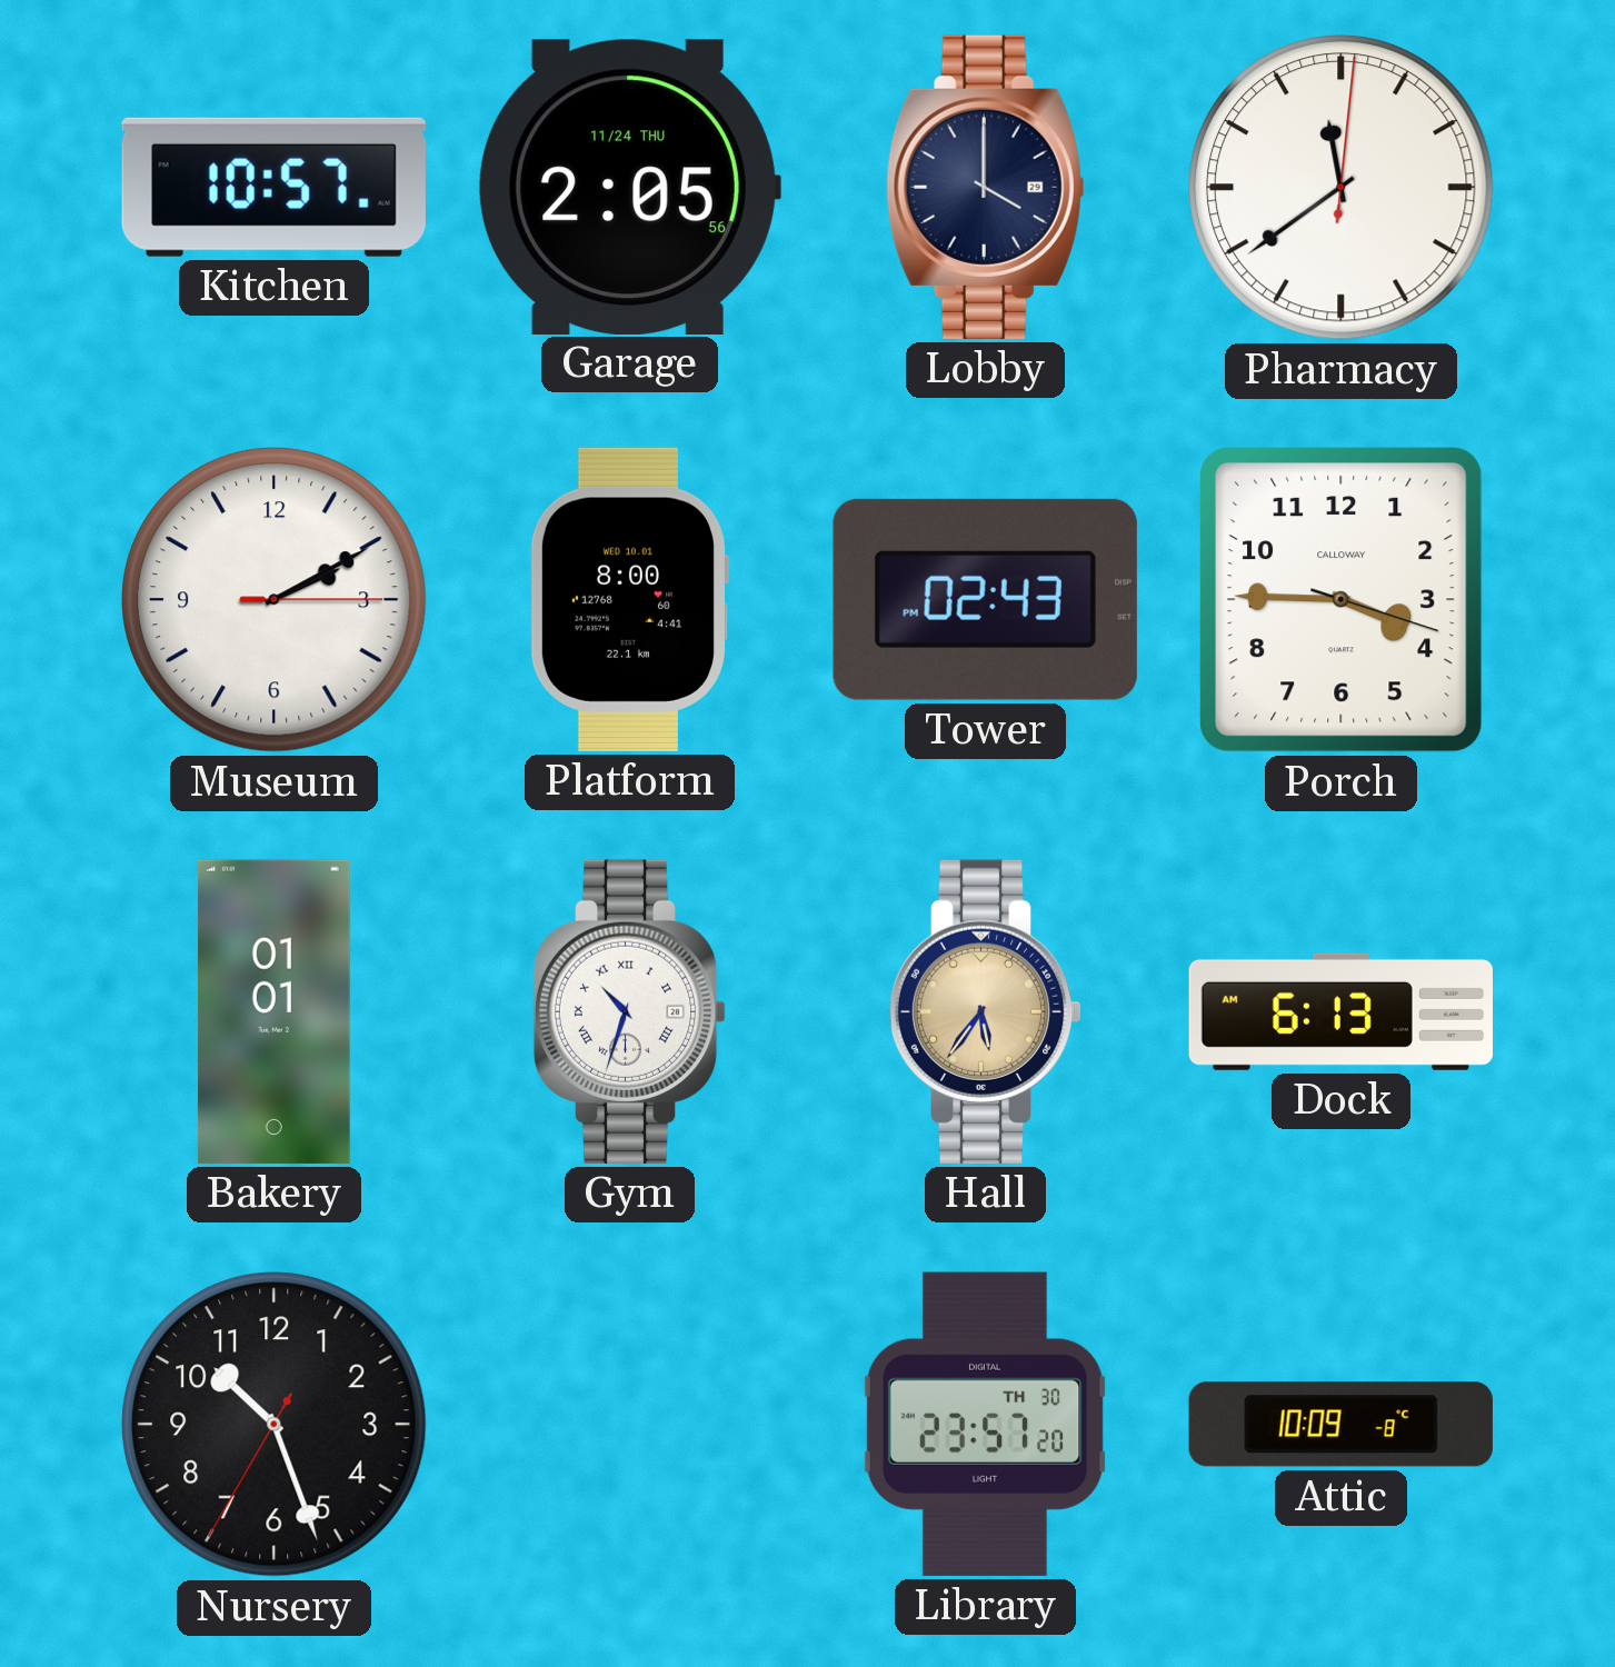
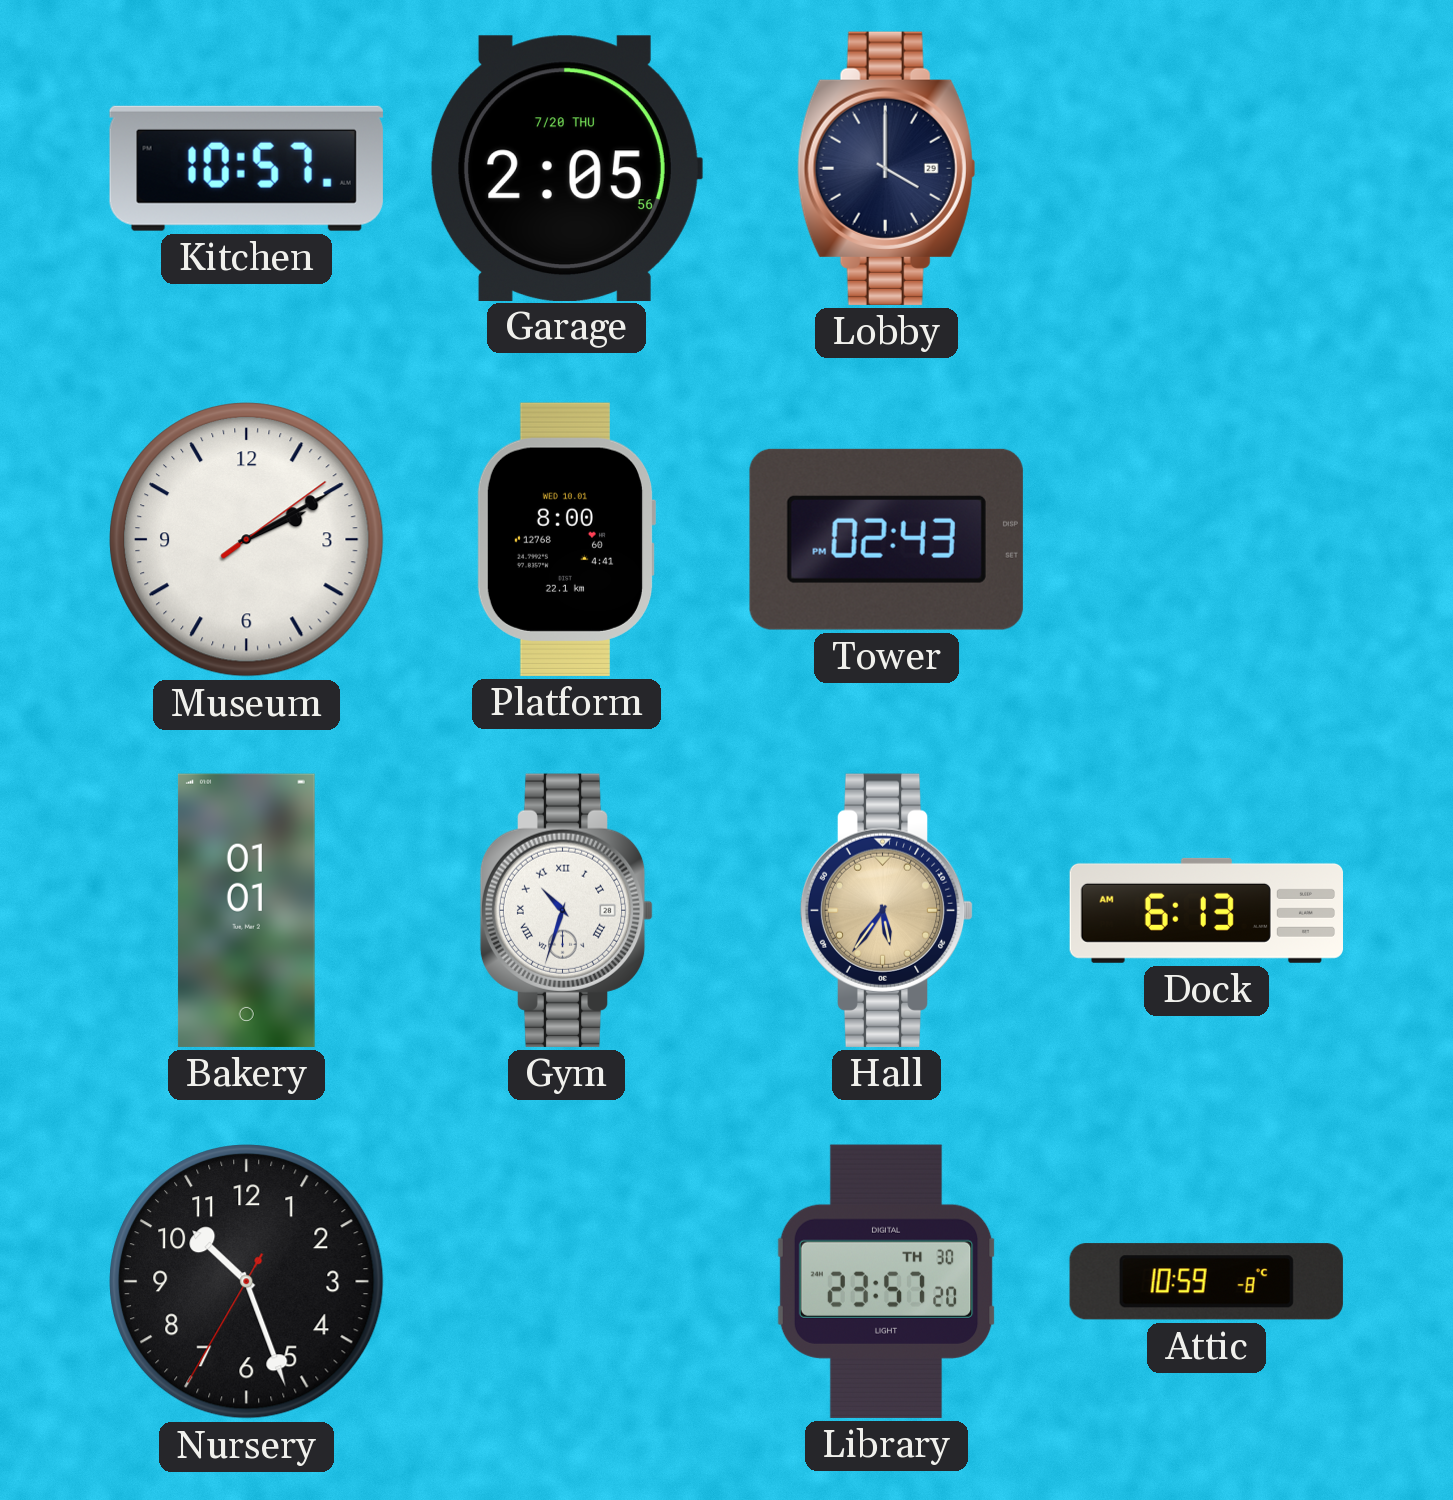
Garage date: 11/24 THU -> 7/20 THU
Pharmacy: 11:39 -> none
Museum: 2:10:15 -> 2:10:09
Porch: 3:45 -> none
Attic: 10:09 -> 10:59
